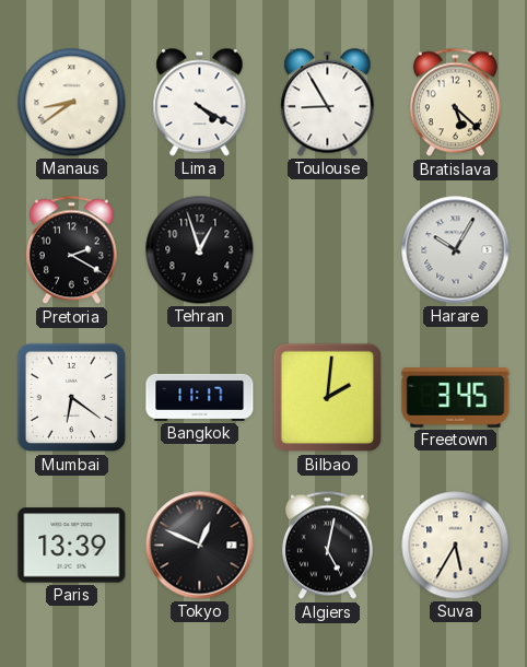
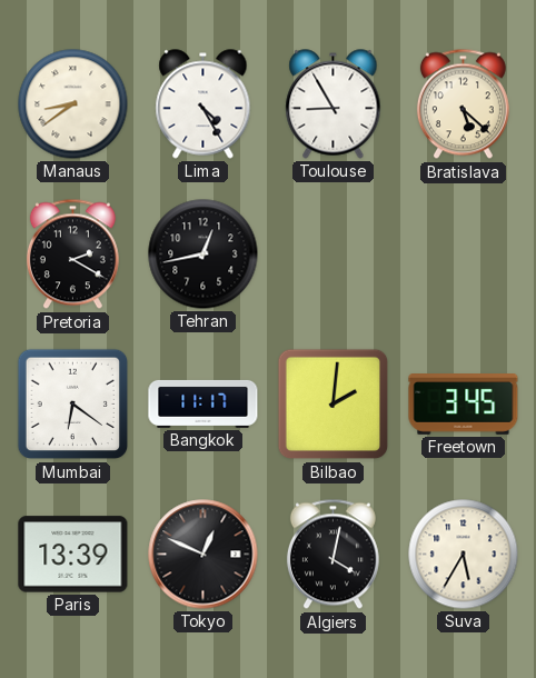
Lima: 4:20 -> 4:25
Tehran: 12:57 -> 12:43
Harare: 10:05 -> none
Algiers: 5:02 -> 4:02
